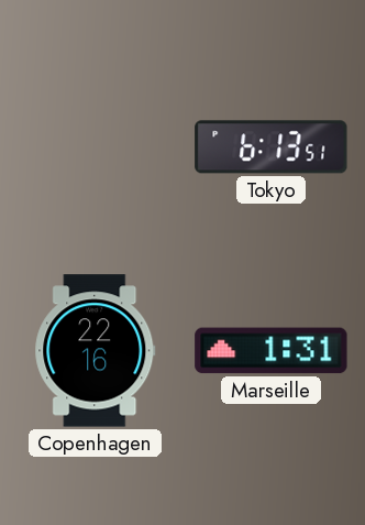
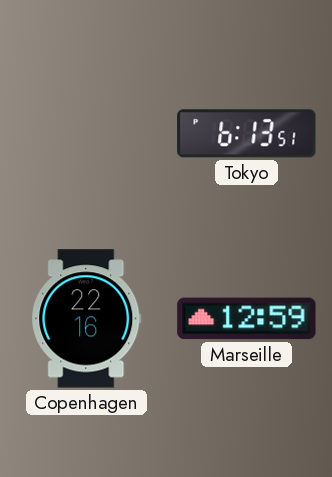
Marseille: 1:31 -> 12:59
